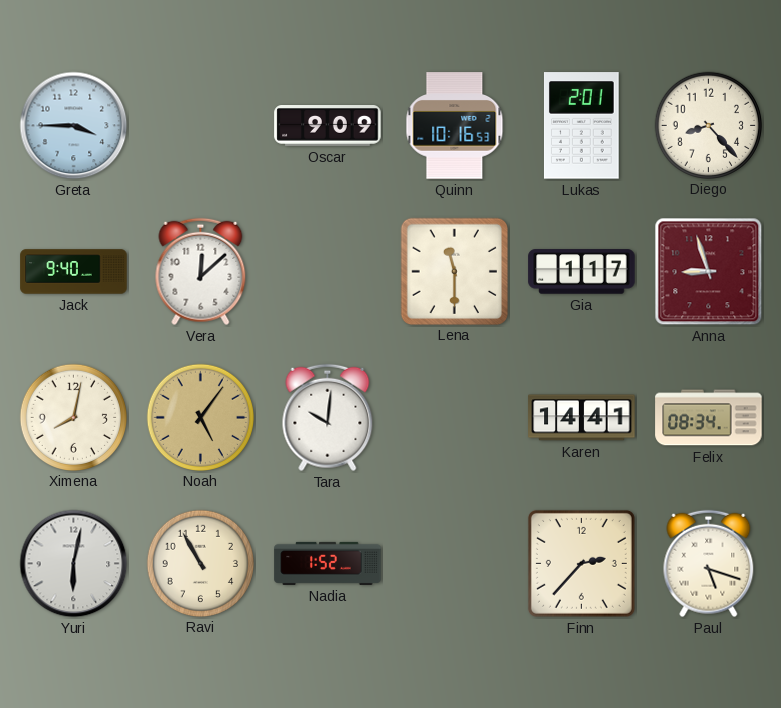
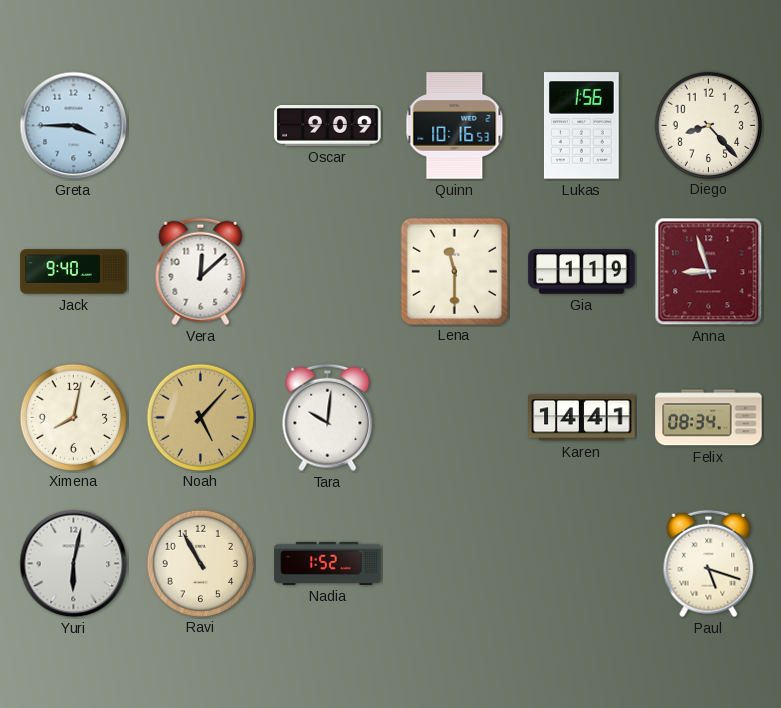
Lukas: 2:01 -> 1:56
Gia: 1:17 -> 1:19
Noah: 5:06 -> 5:07
Finn: 2:37 -> none
